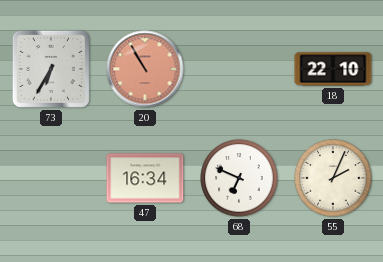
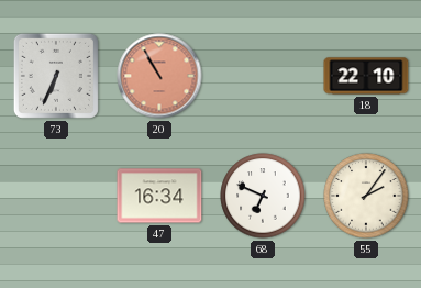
73: 6:35 -> 6:34
55: 2:04 -> 2:06
